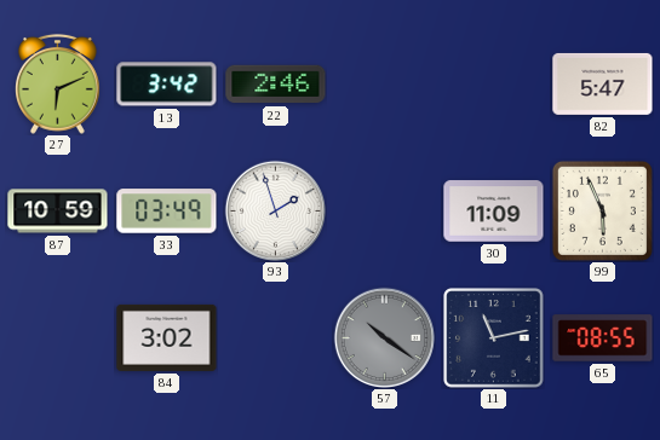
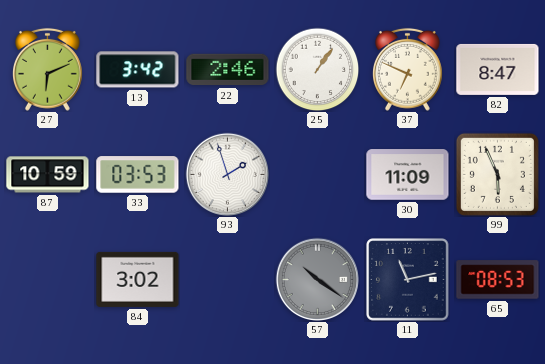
25: none -> 1:06
37: none -> 6:49
82: 5:47 -> 8:47
33: 03:49 -> 03:53
65: 08:55 -> 08:53
